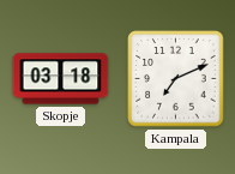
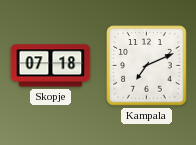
Skopje: 03:18 -> 07:18
